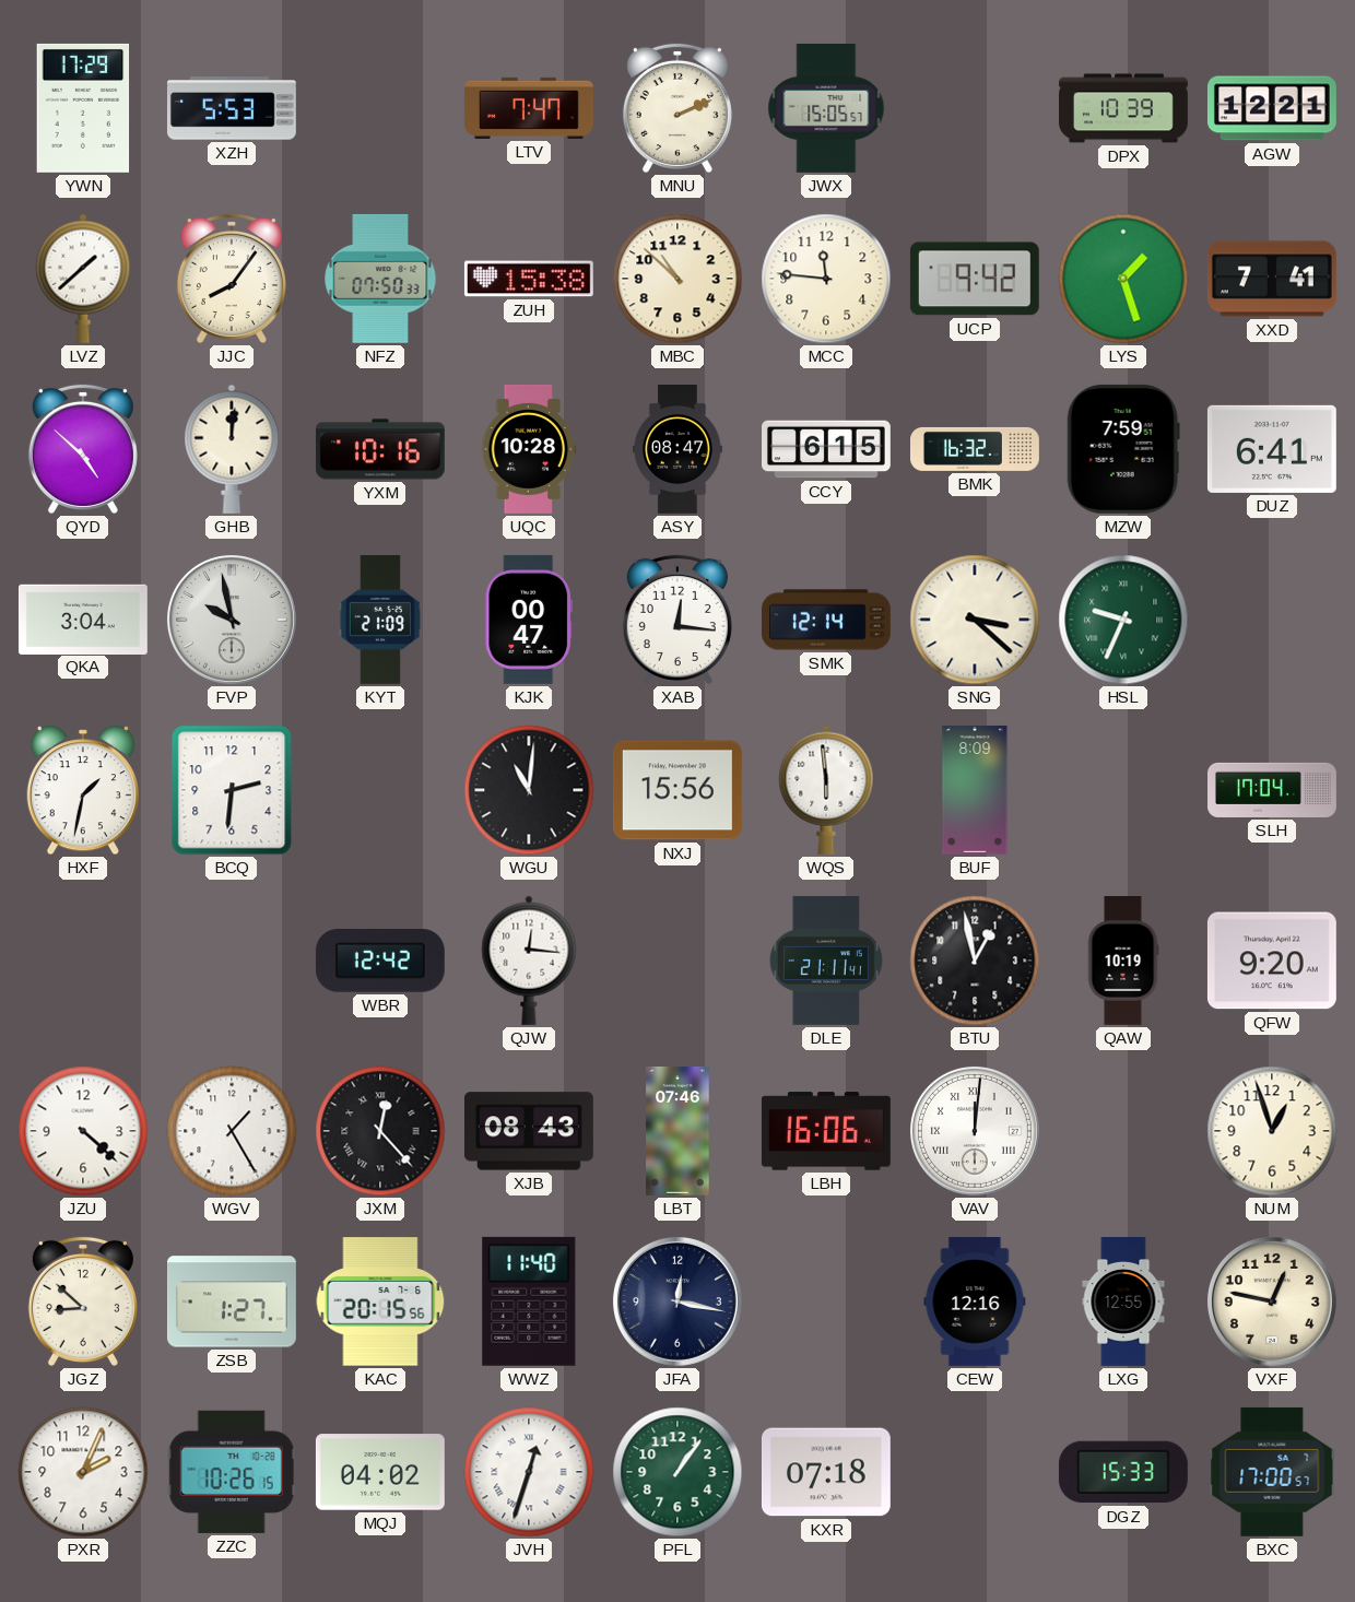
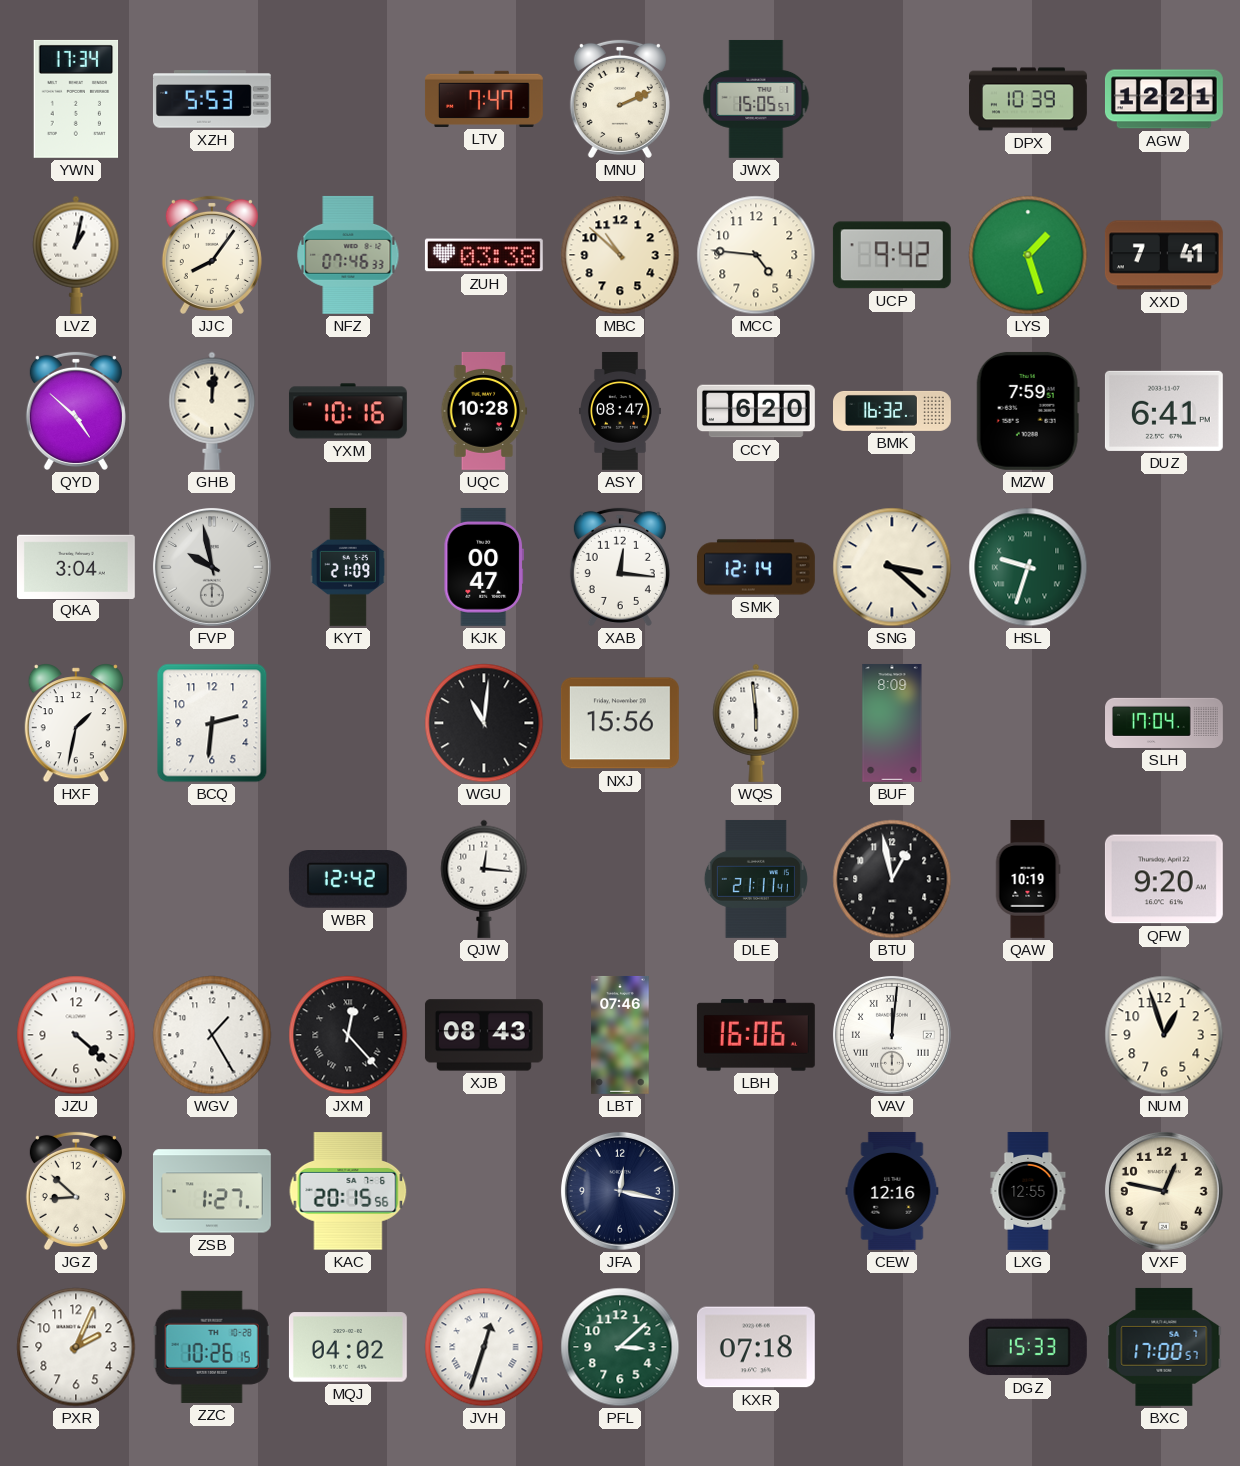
YWN: 17:29 -> 17:34
LVZ: 1:38 -> 1:02
NFZ: 07:50 -> 07:46
ZUH: 15:38 -> 03:38
MCC: 11:46 -> 4:46
CCY: 6:15 -> 6:20
HSL: 9:34 -> 9:33
WWZ: 11:40 -> none
PFL: 1:06 -> 3:08
